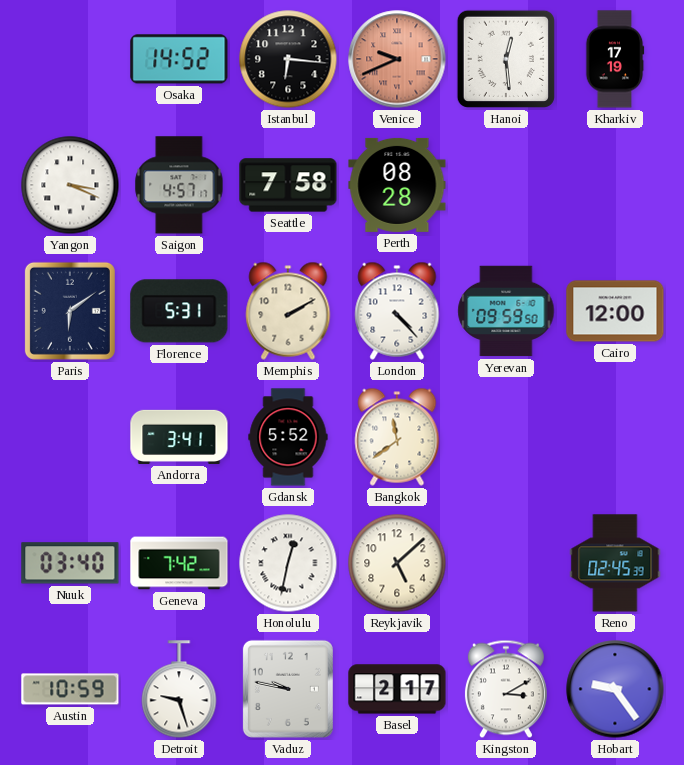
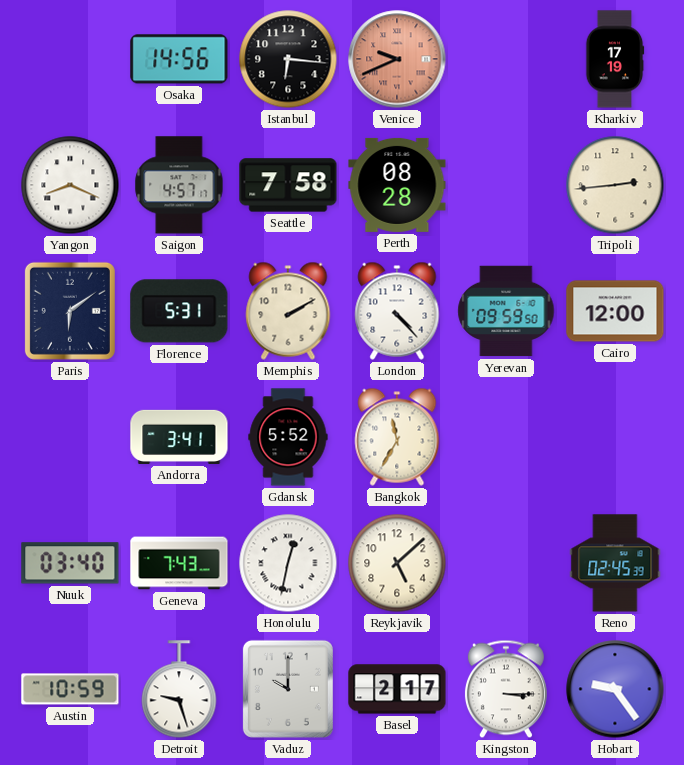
Osaka: 14:52 -> 14:56
Hanoi: 12:29 -> none
Yangon: 3:19 -> 8:19
Tripoli: none -> 2:44
Bangkok: 11:39 -> 11:35
Geneva: 7:42 -> 7:43
Vaduz: 9:47 -> 10:00
Kingston: 3:10 -> 3:15
